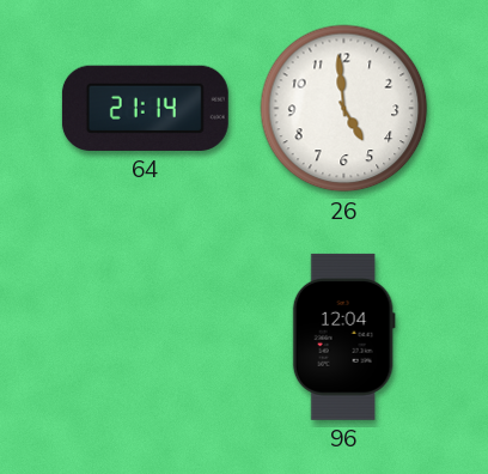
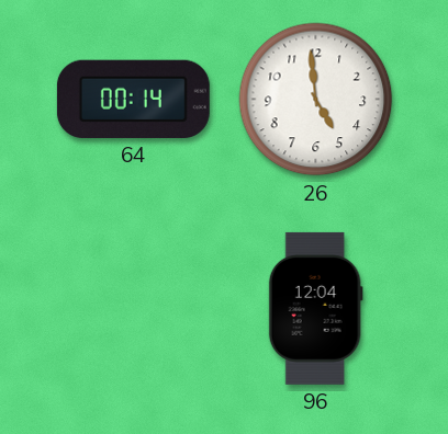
64: 21:14 -> 00:14
